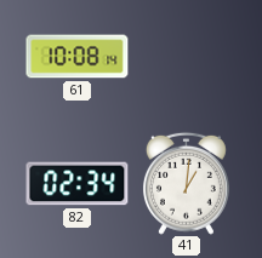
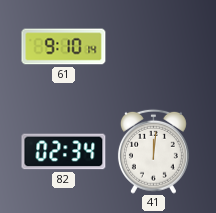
61: 10:08 -> 9:10
41: 1:01 -> 12:01
